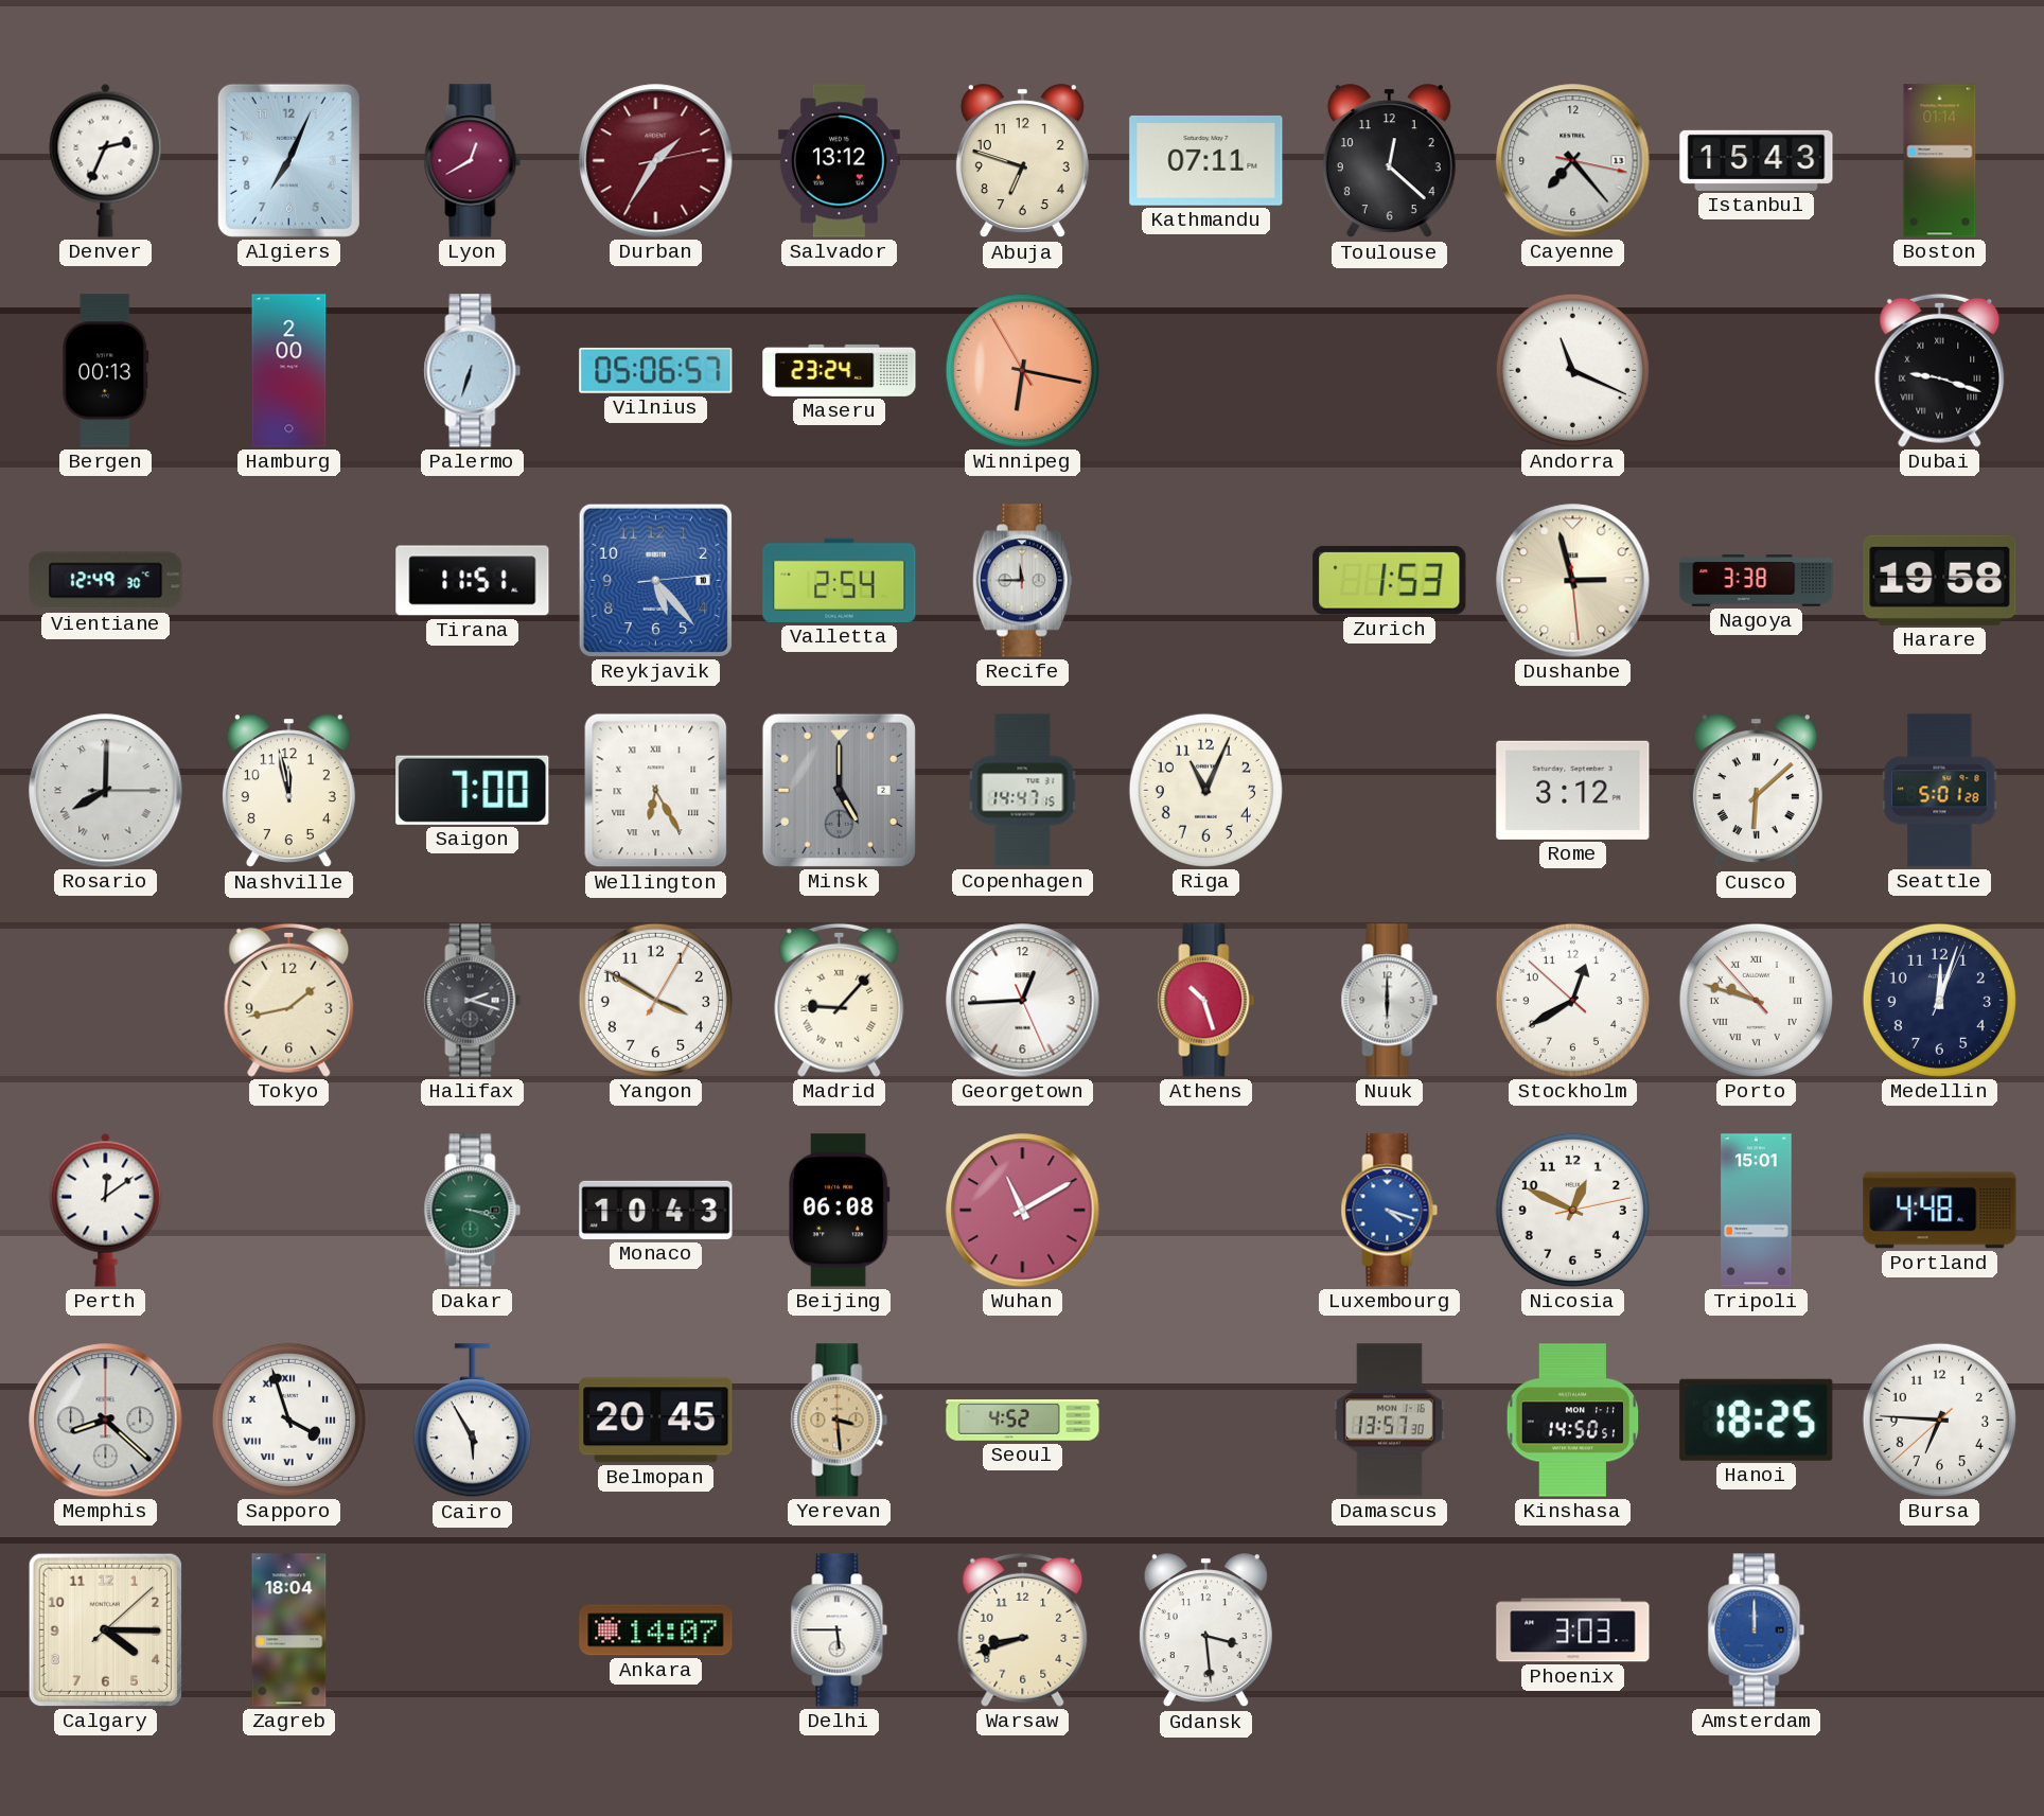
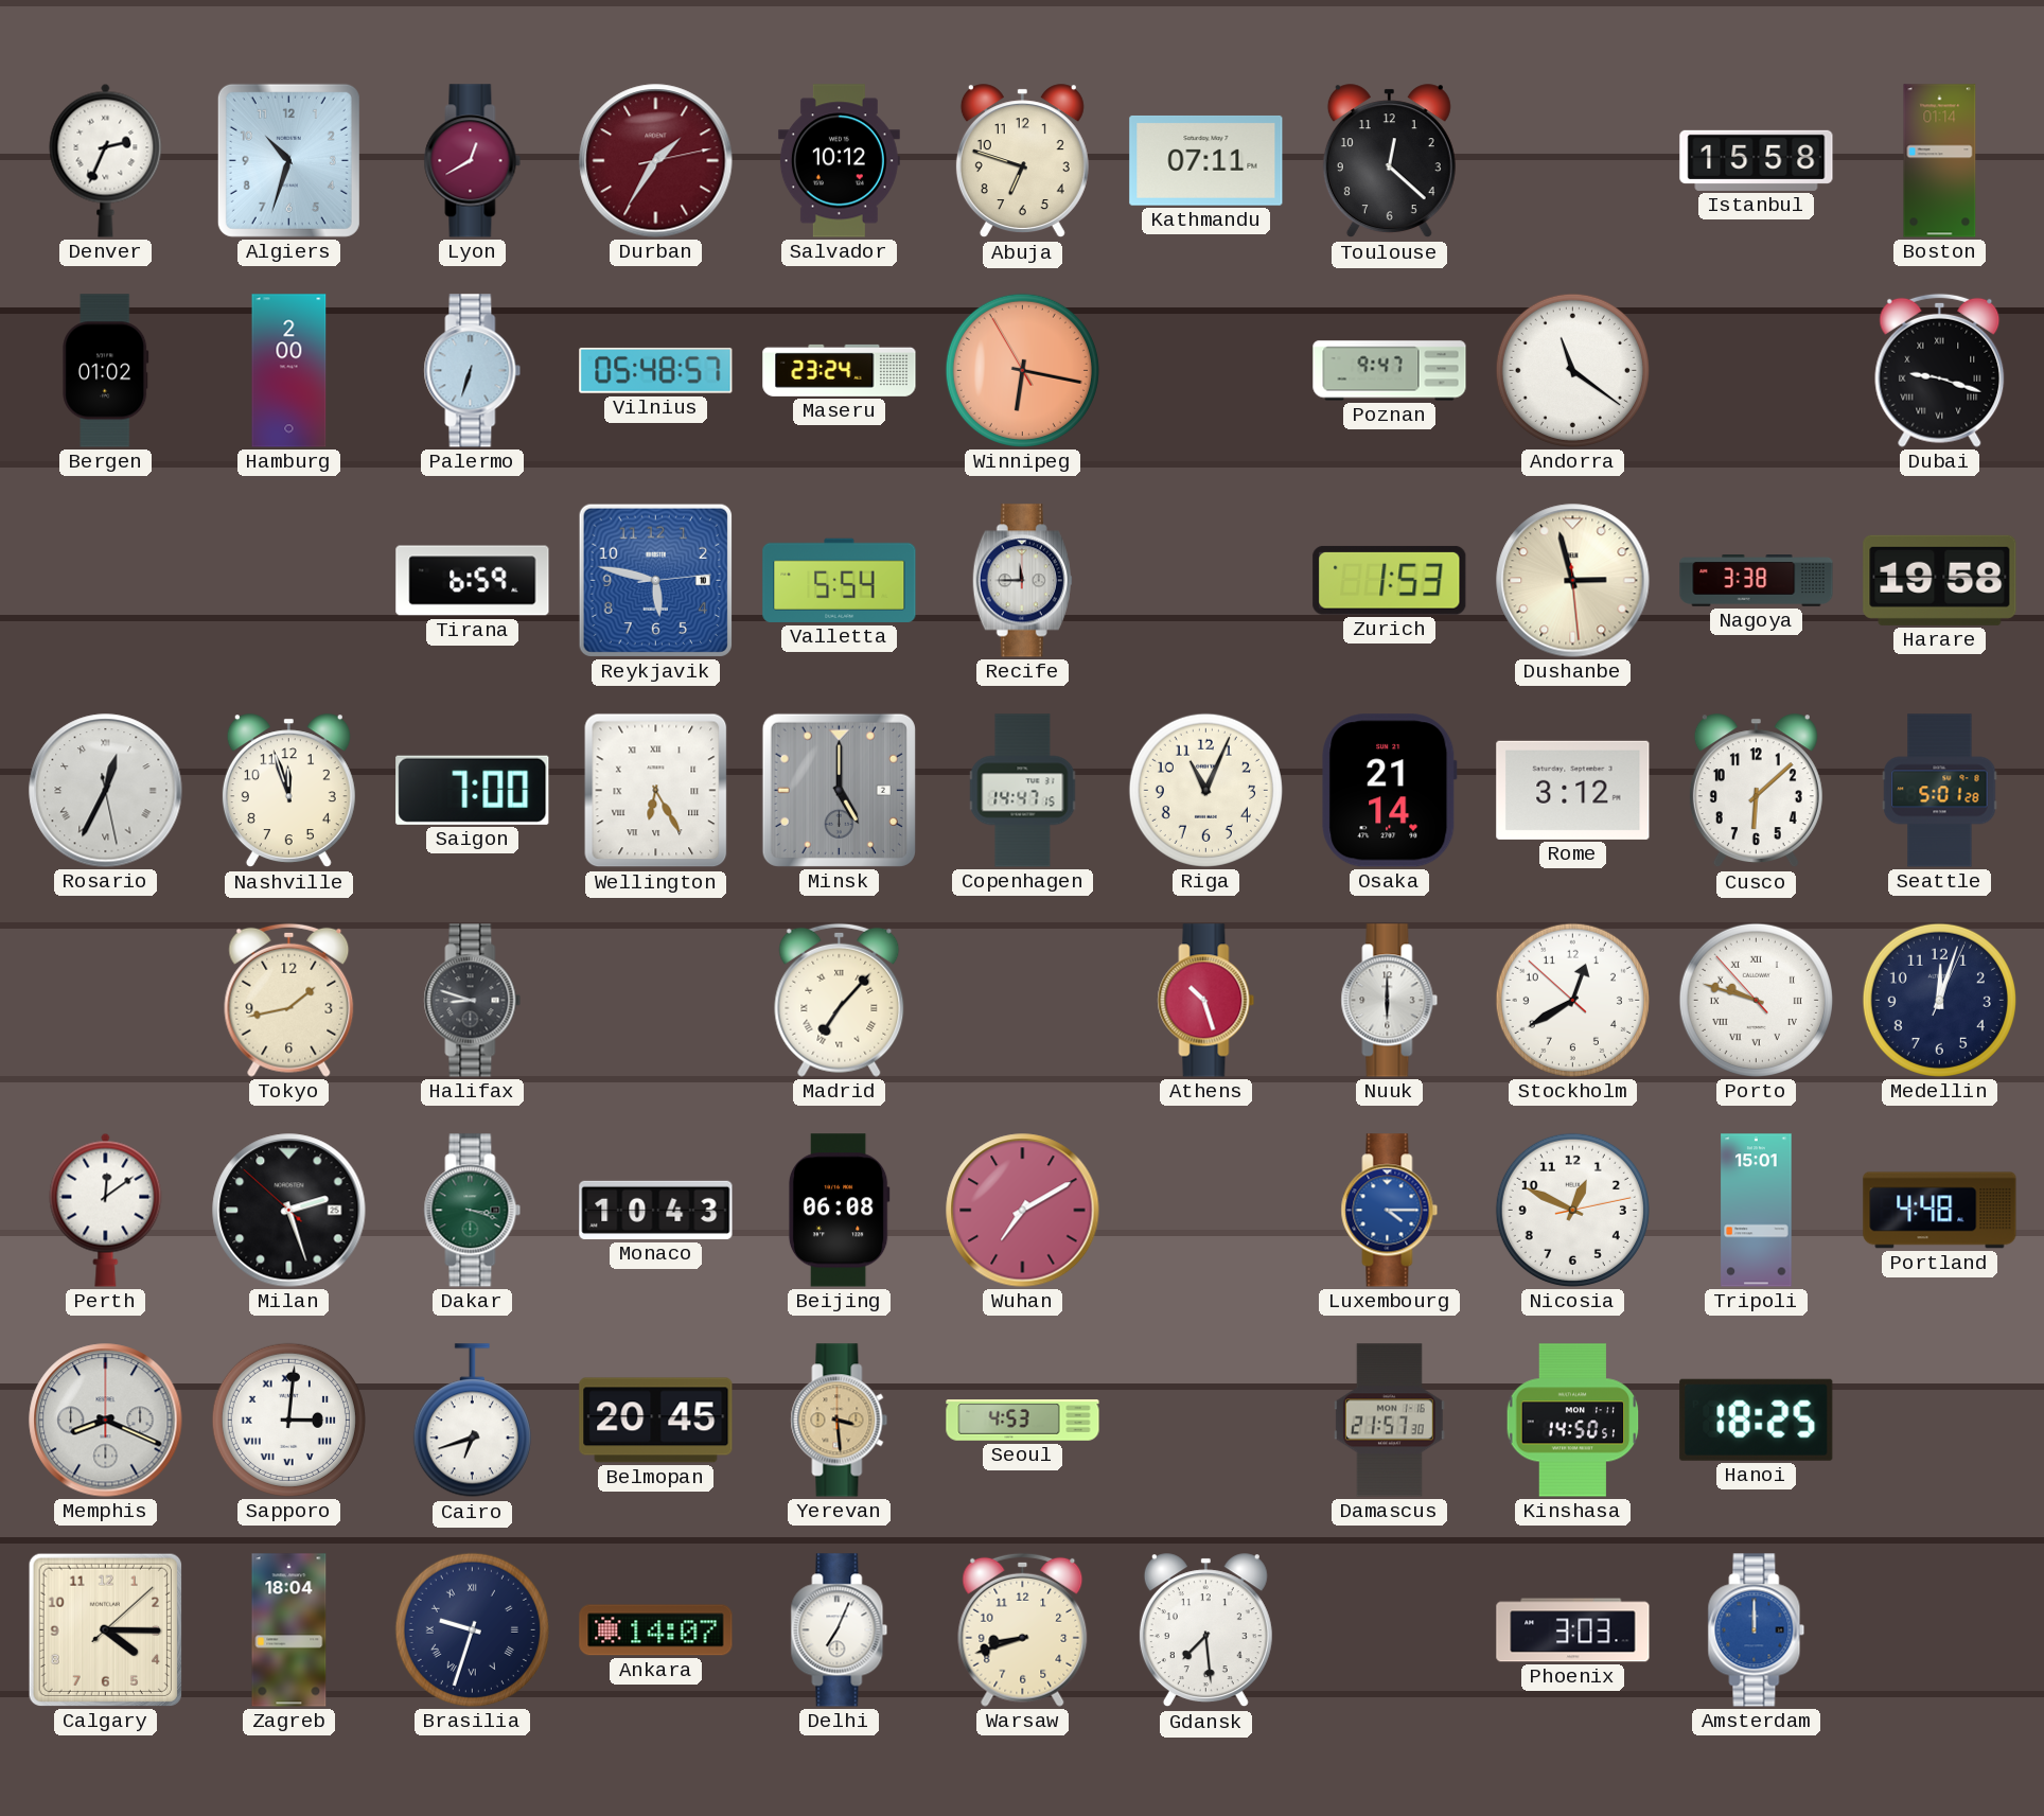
Algiers: 7:04 -> 10:33
Salvador: 13:12 -> 10:12
Cayenne: 7:23 -> none
Istanbul: 15:43 -> 15:58
Bergen: 00:13 -> 01:02
Vilnius: 05:06 -> 05:48
Poznan: none -> 9:47
Andorra: 11:19 -> 11:21
Vientiane: 12:49 -> none
Tirana: 11:51 -> 6:59
Reykjavik: 5:23 -> 5:47
Valletta: 2:54 -> 5:54
Rosario: 8:00 -> 12:34
Nashville: 11:58 -> 11:57
Osaka: none -> 21:14
Cusco numerals: Roman -> Arabic
Halifax: 2:18 -> 8:48
Yangon: 3:50 -> none
Madrid: 9:07 -> 7:07
Georgetown: 12:44 -> none
Milan: none -> 2:26
Wuhan: 11:10 -> 7:10
Luxembourg: 4:18 -> 4:15
Memphis: 8:22 -> 8:19
Sapporo: 3:57 -> 3:01
Cairo: 5:55 -> 6:42
Seoul: 4:52 -> 4:53
Damascus: 13:57 -> 21:57
Bursa: 6:45 -> none
Brasilia: none -> 9:33
Delhi: 5:45 -> 7:04
Gdansk: 3:29 -> 7:29
